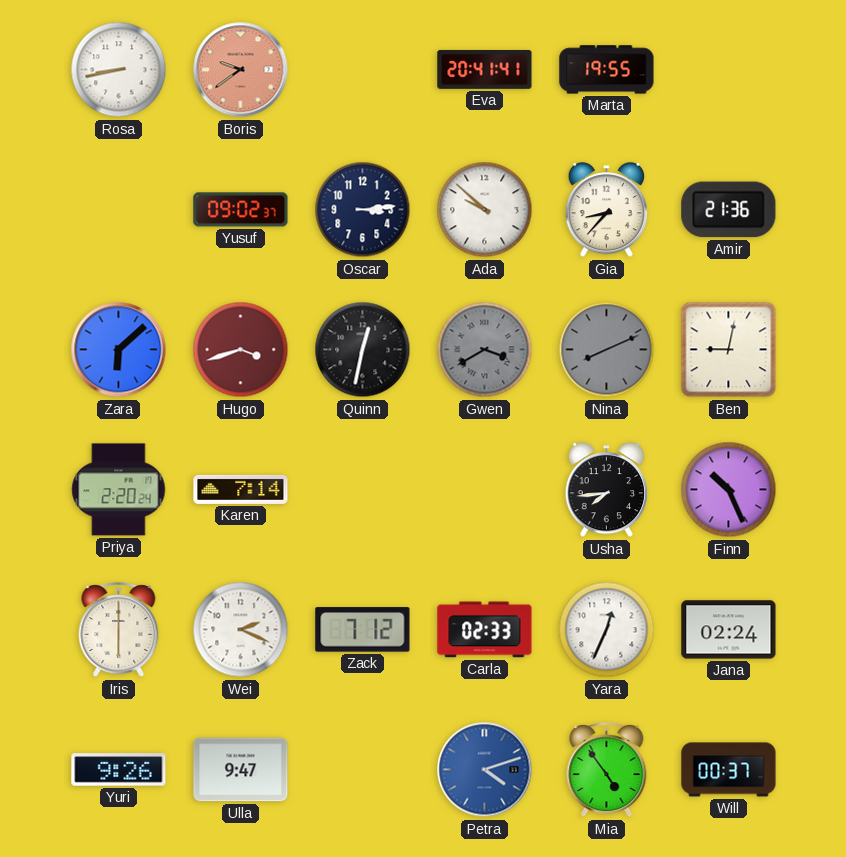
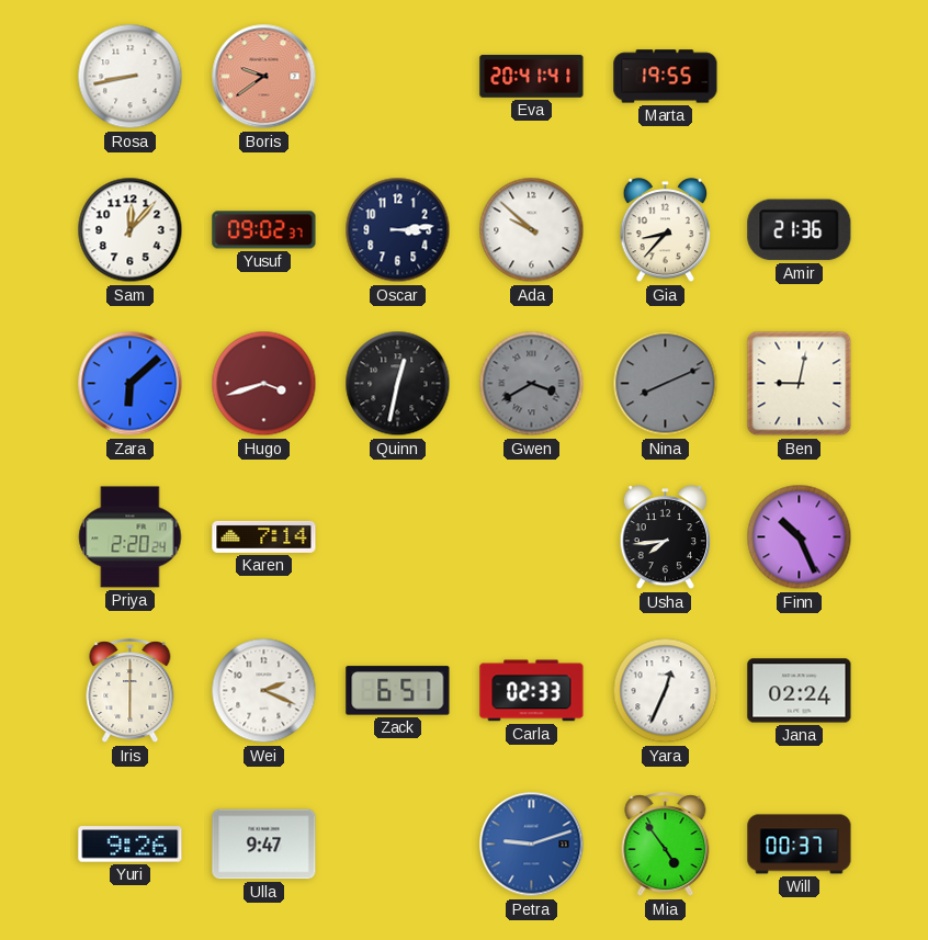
Sam: none -> 12:07
Zack: 7:12 -> 6:51
Petra: 4:12 -> 9:12
